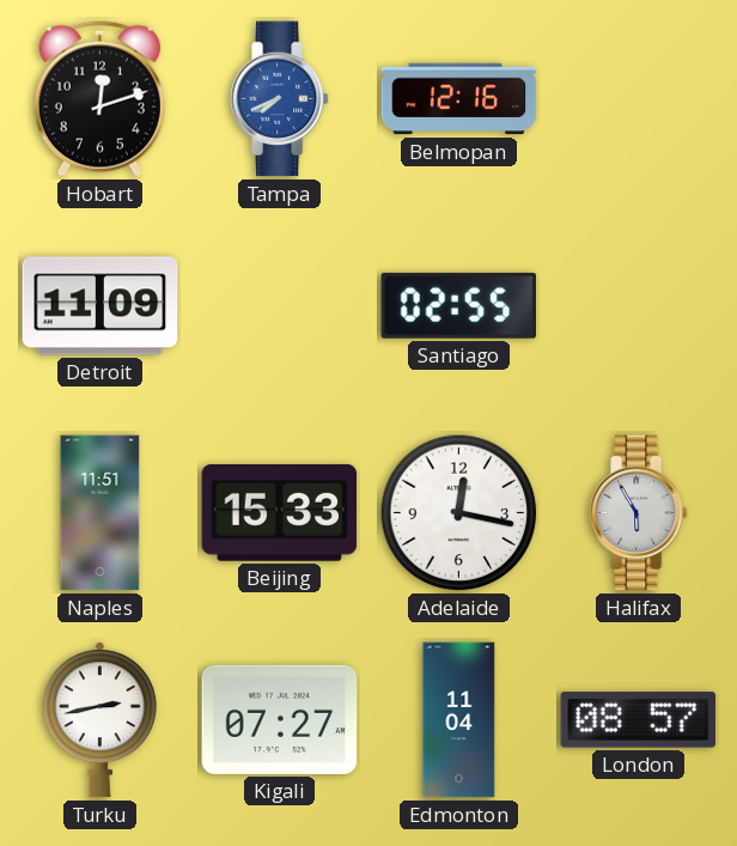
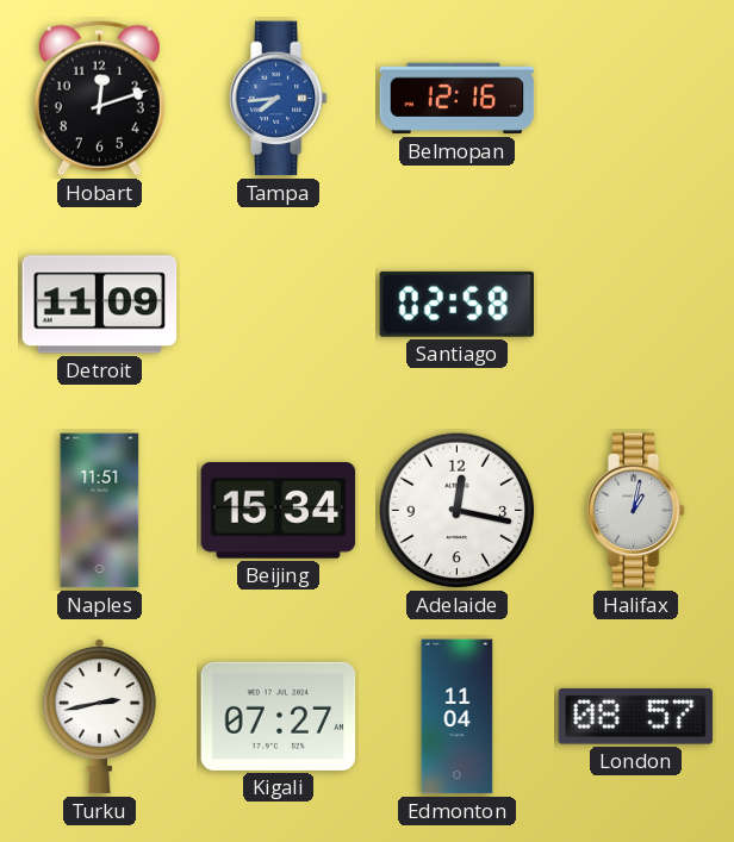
Tampa: 7:41 -> 7:44
Santiago: 02:55 -> 02:58
Beijing: 15:33 -> 15:34
Halifax: 5:55 -> 1:02
